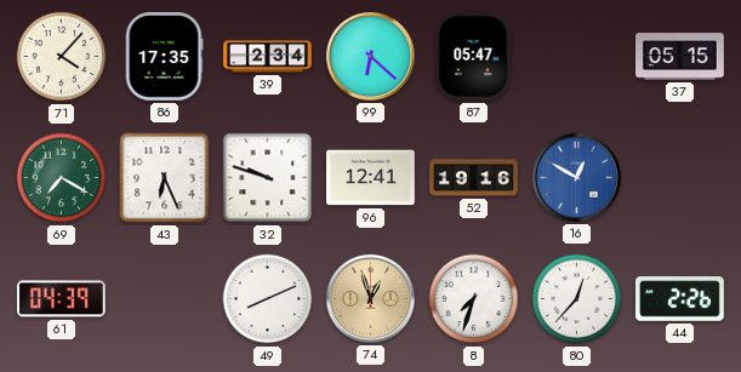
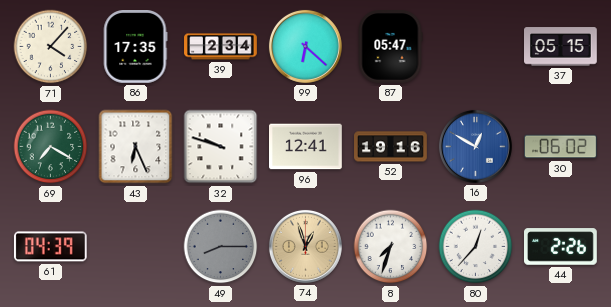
30: none -> 06:02
49: 8:11 -> 8:15
49 dial: white -> grey
